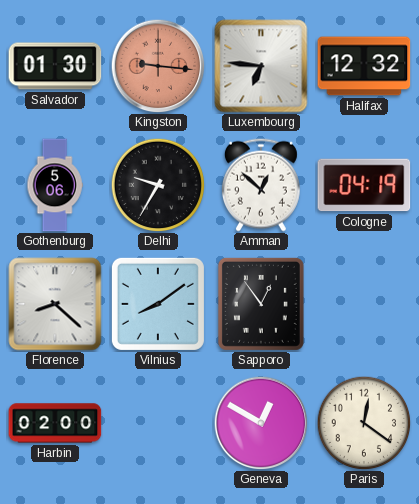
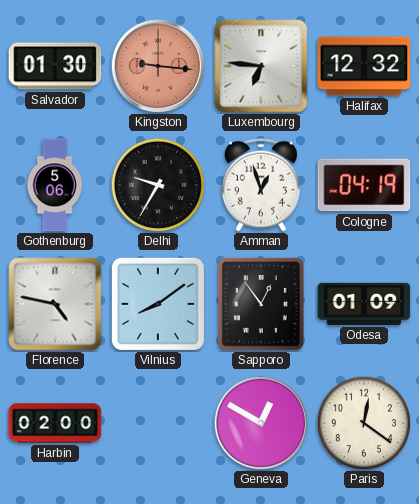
Amman: 12:52 -> 12:57
Florence: 8:22 -> 4:47
Odesa: none -> 01:09
